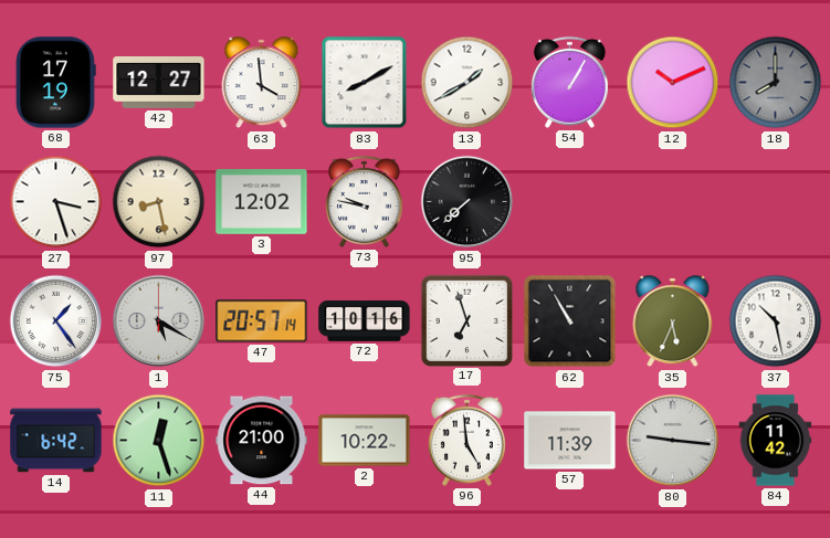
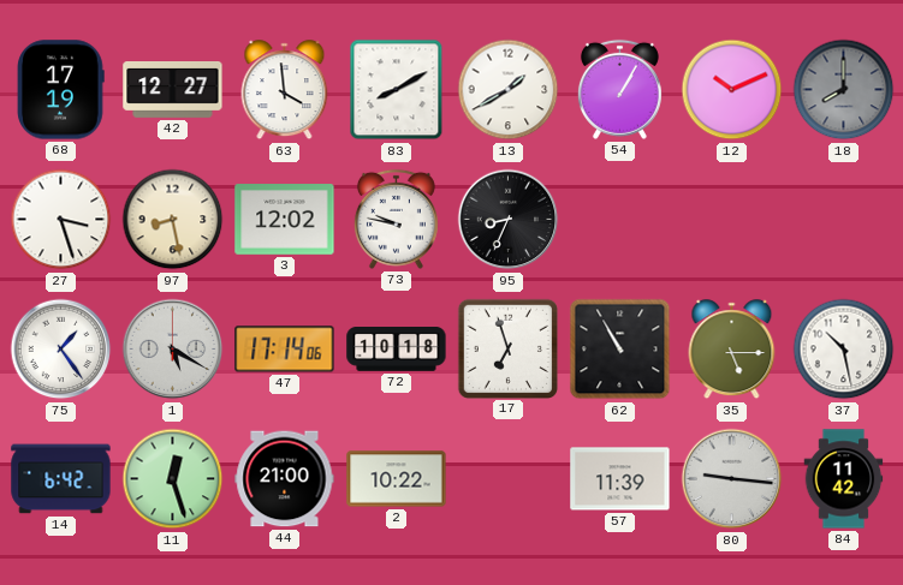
95: 7:38 -> 8:34
47: 20:57 -> 17:14
72: 10:16 -> 10:18
35: 5:34 -> 5:15
96: 4:59 -> none
